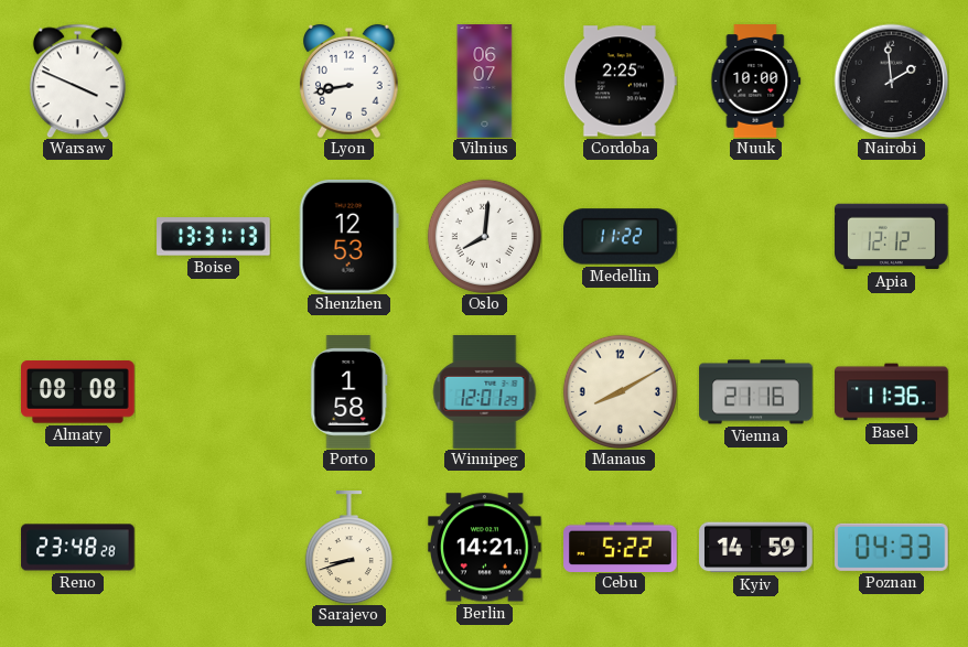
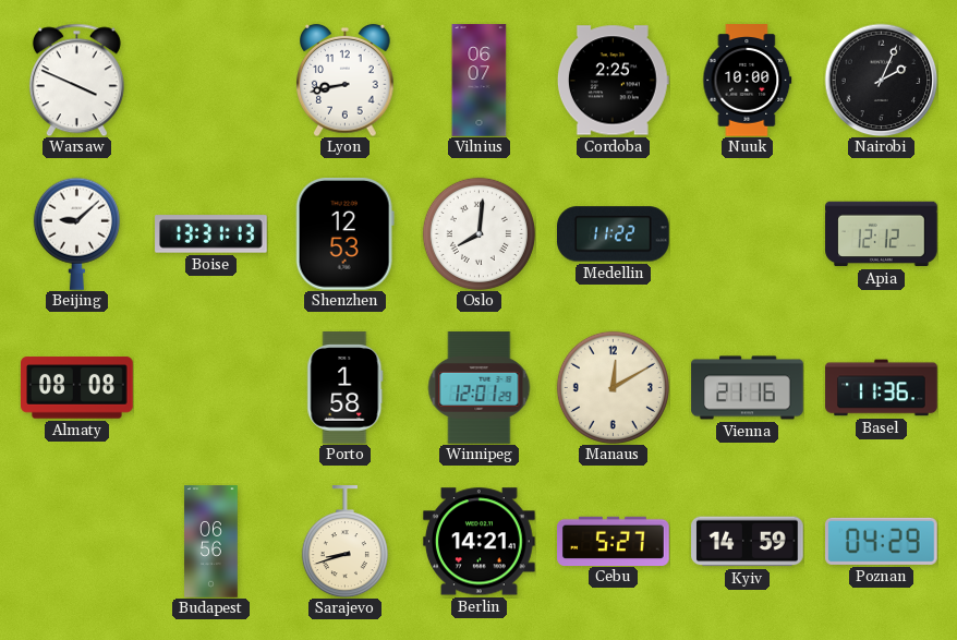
Nairobi: 1:59 -> 2:04
Beijing: none -> 9:08
Manaus: 8:10 -> 12:10
Reno: 23:48 -> none
Budapest: none -> 06:56
Cebu: 5:22 -> 5:27
Poznan: 04:33 -> 04:29
